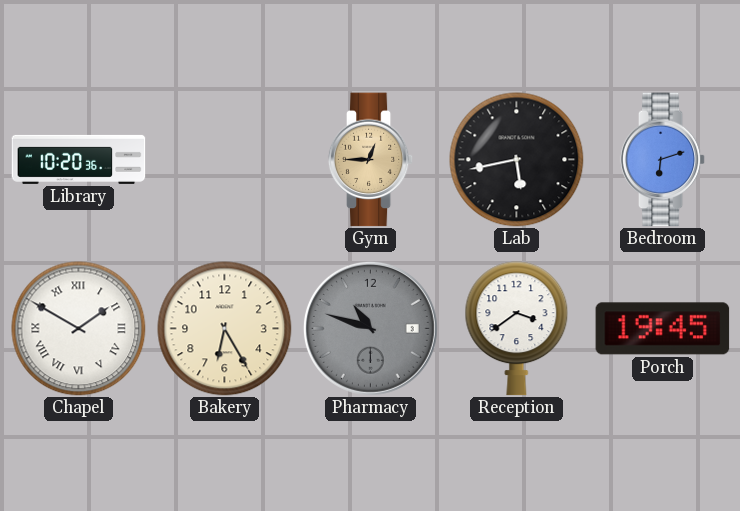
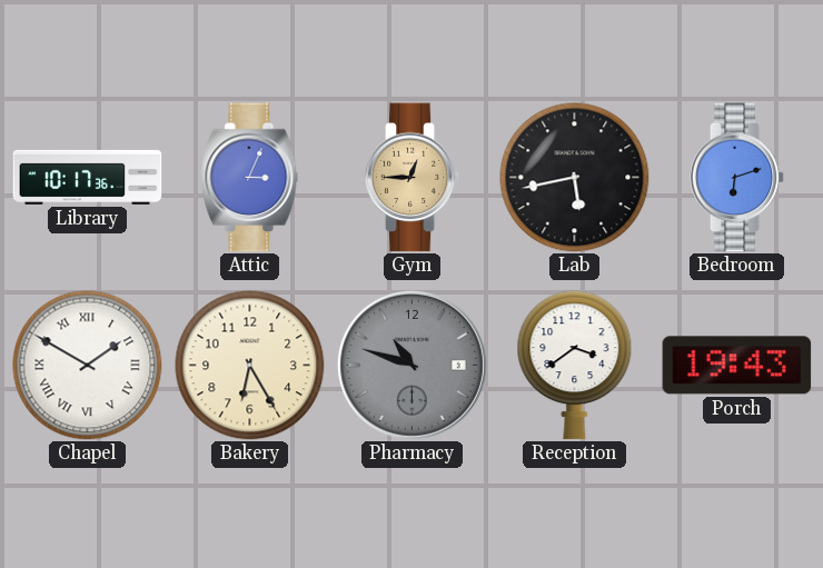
Library: 10:20 -> 10:17
Attic: none -> 3:04
Porch: 19:45 -> 19:43
